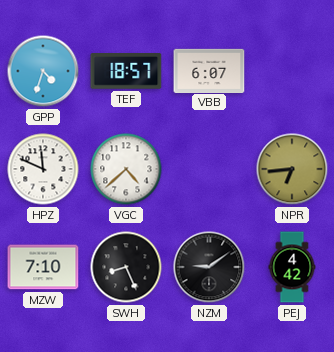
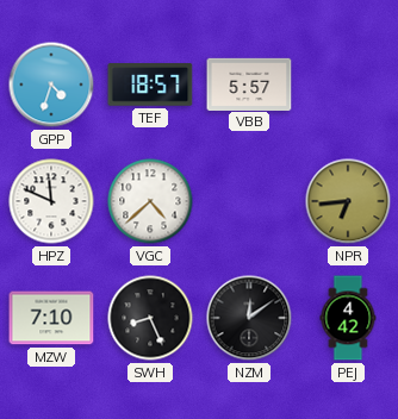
VBB: 6:07 -> 5:57
NZM: 9:09 -> 12:09
